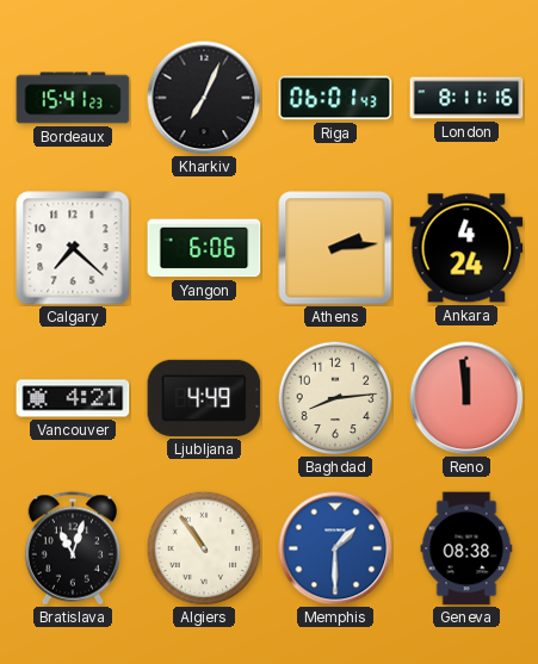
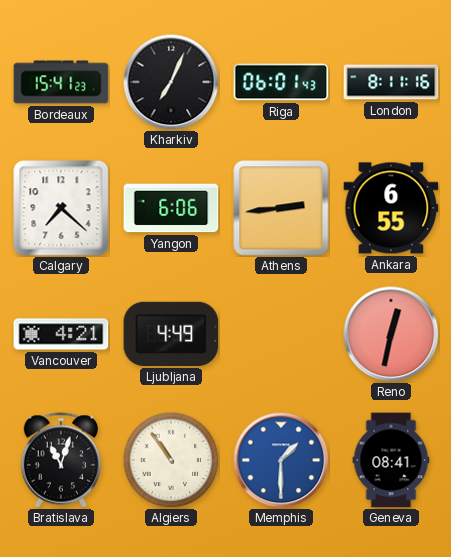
Athens: 2:14 -> 2:44
Ankara: 4:24 -> 6:55
Baghdad: 8:14 -> none
Reno: 11:59 -> 12:32
Geneva: 08:38 -> 08:41
